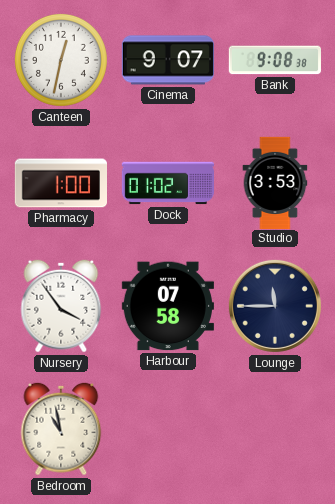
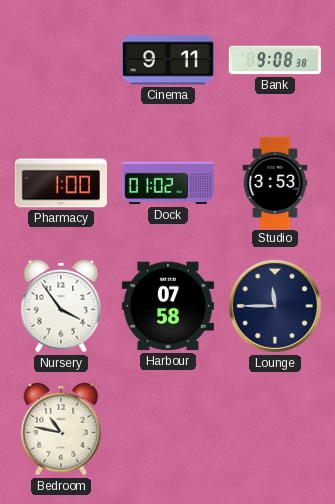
Canteen: 12:32 -> none
Cinema: 9:07 -> 9:11
Bedroom: 10:58 -> 10:47
